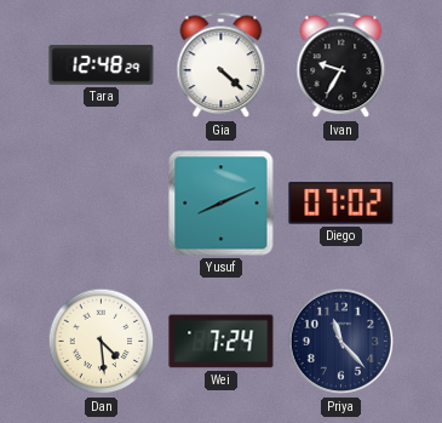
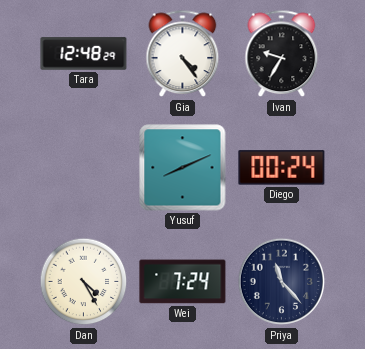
Gia: 4:22 -> 4:24
Diego: 07:02 -> 00:24
Dan: 4:29 -> 4:25
